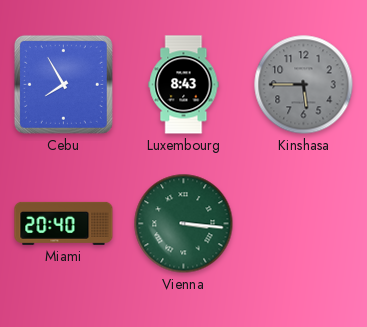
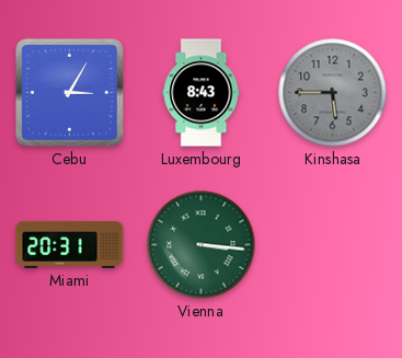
Cebu: 7:55 -> 3:05
Miami: 20:40 -> 20:31
